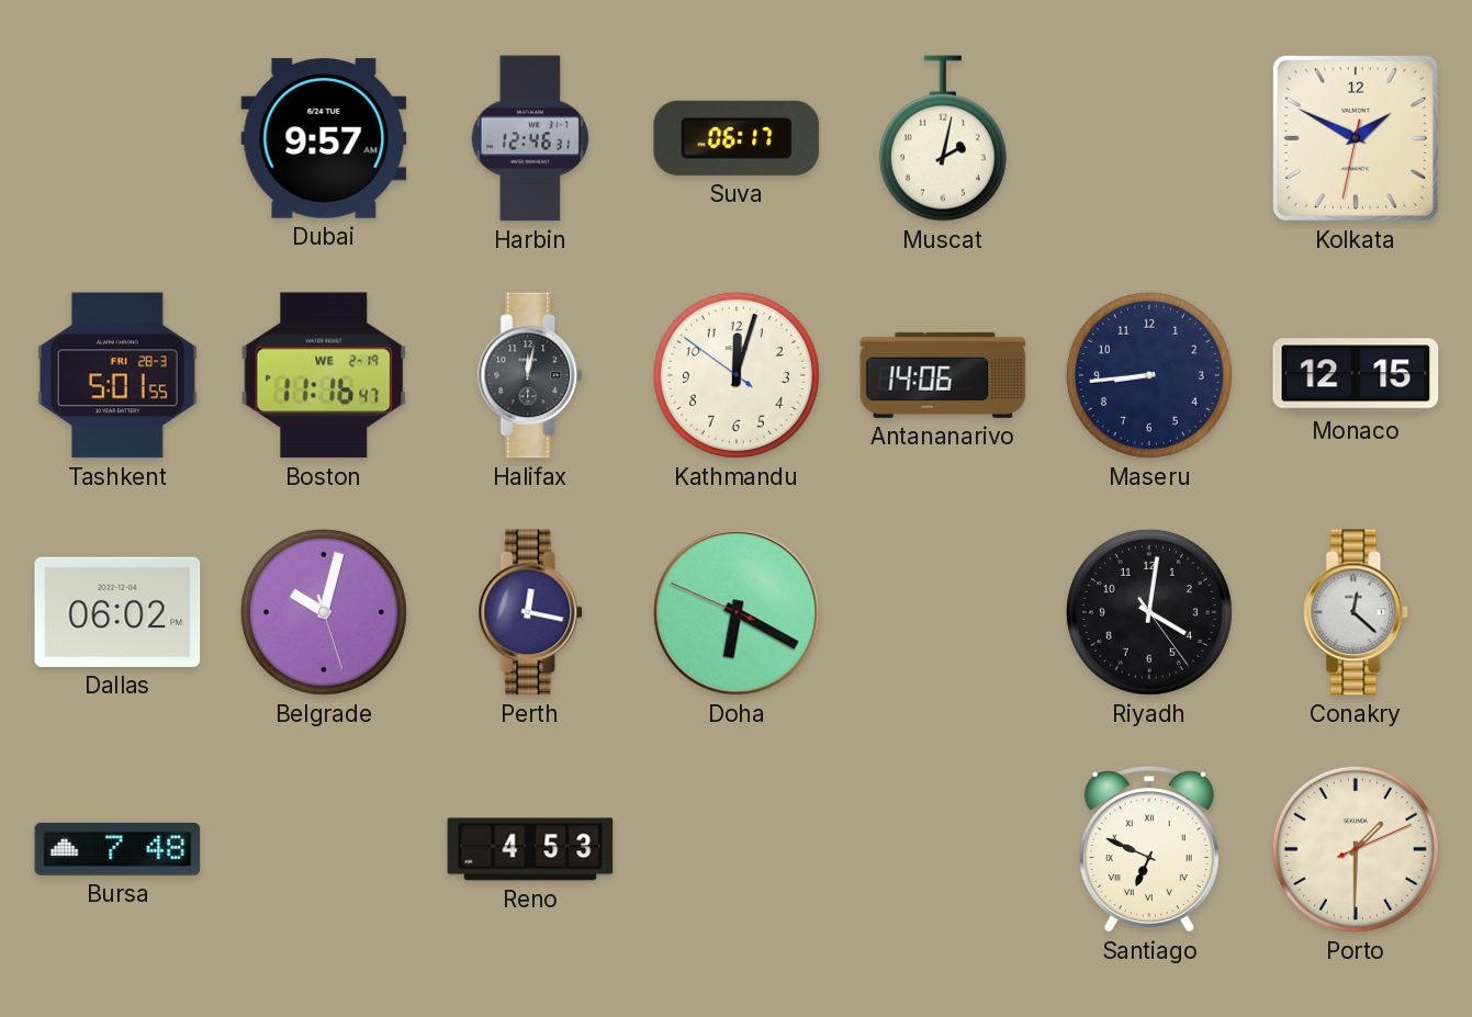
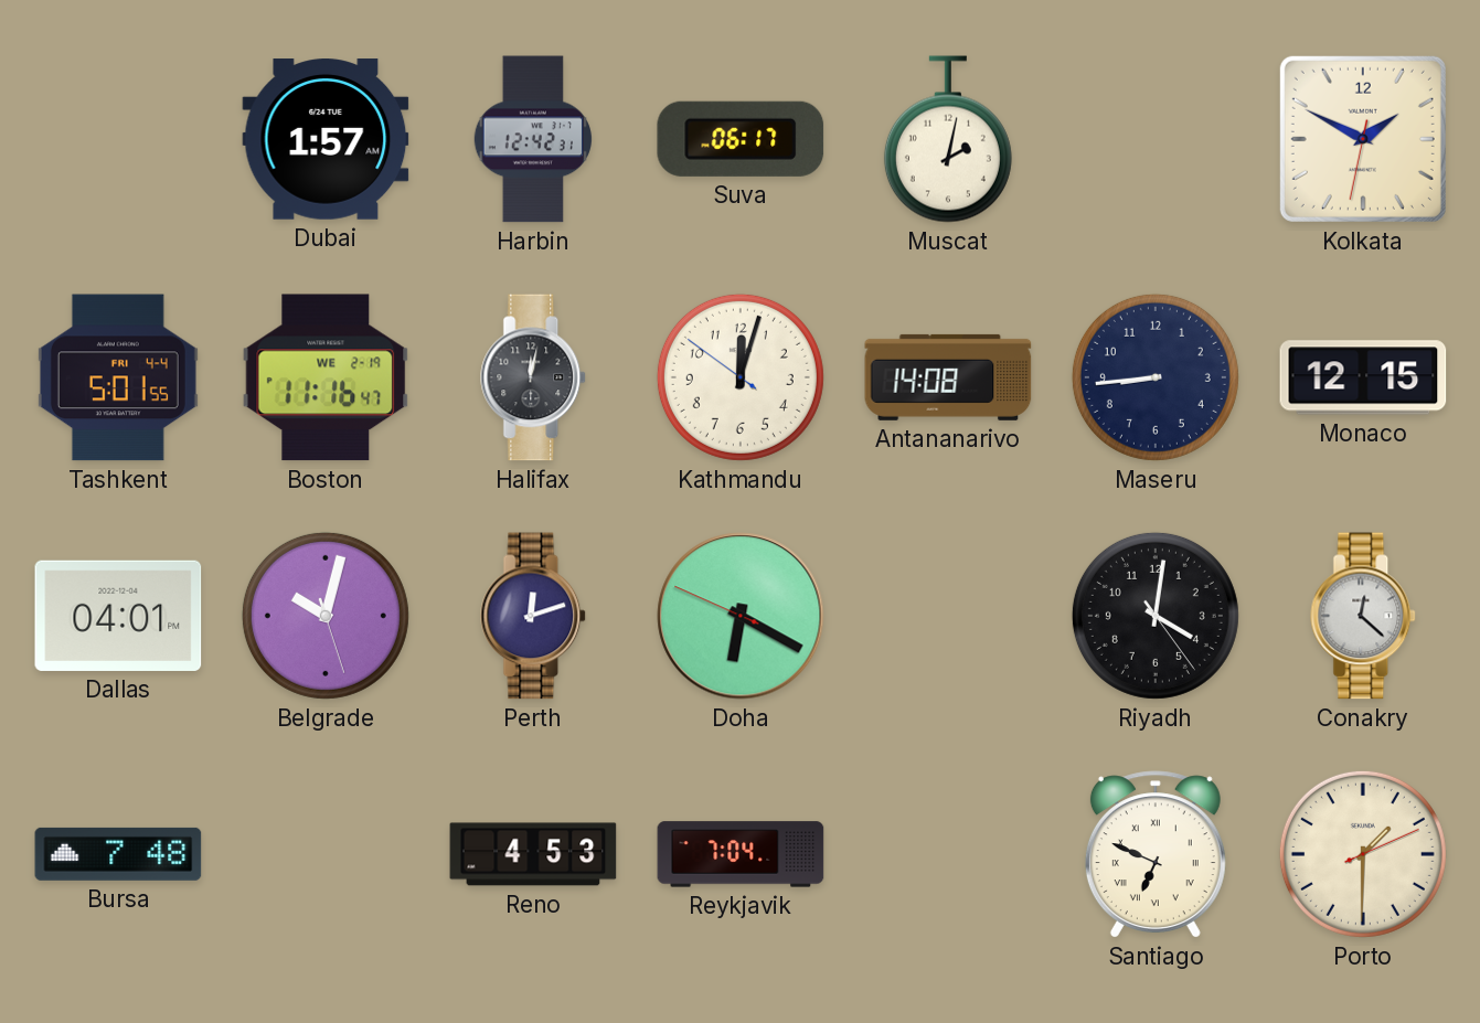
Dubai: 9:57 -> 1:57
Harbin: 12:46 -> 12:42
Tashkent date: FRI 28-3 -> FRI 4-4
Antananarivo: 14:06 -> 14:08
Dallas: 06:02 -> 04:01
Perth: 12:17 -> 12:12
Reykjavik: none -> 7:04
